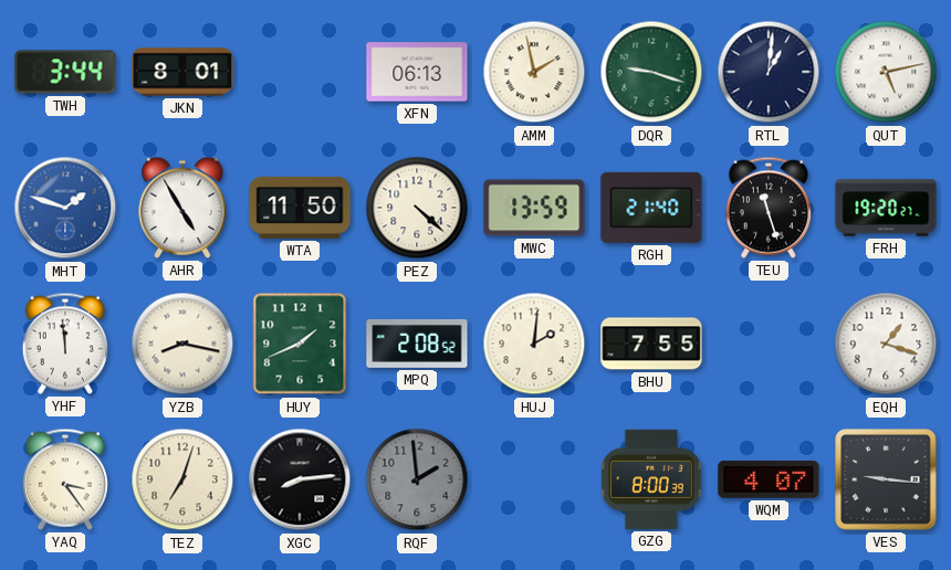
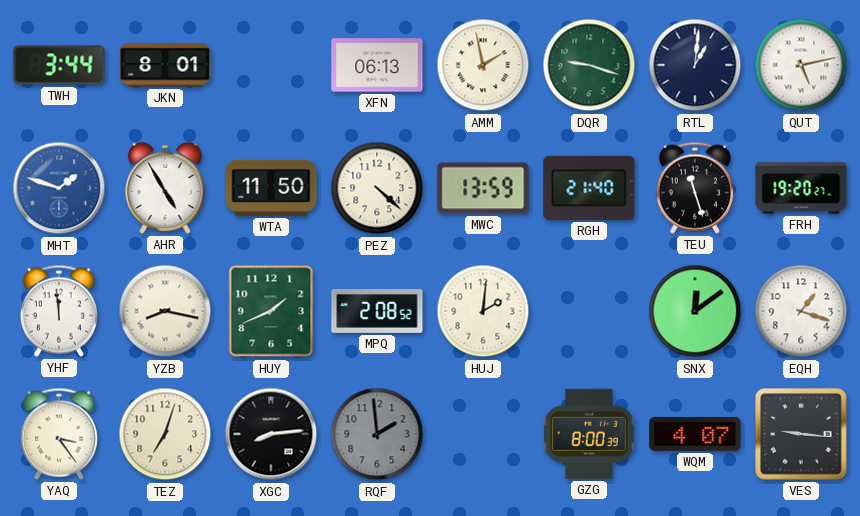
BHU: 7:55 -> none
SNX: none -> 12:09
